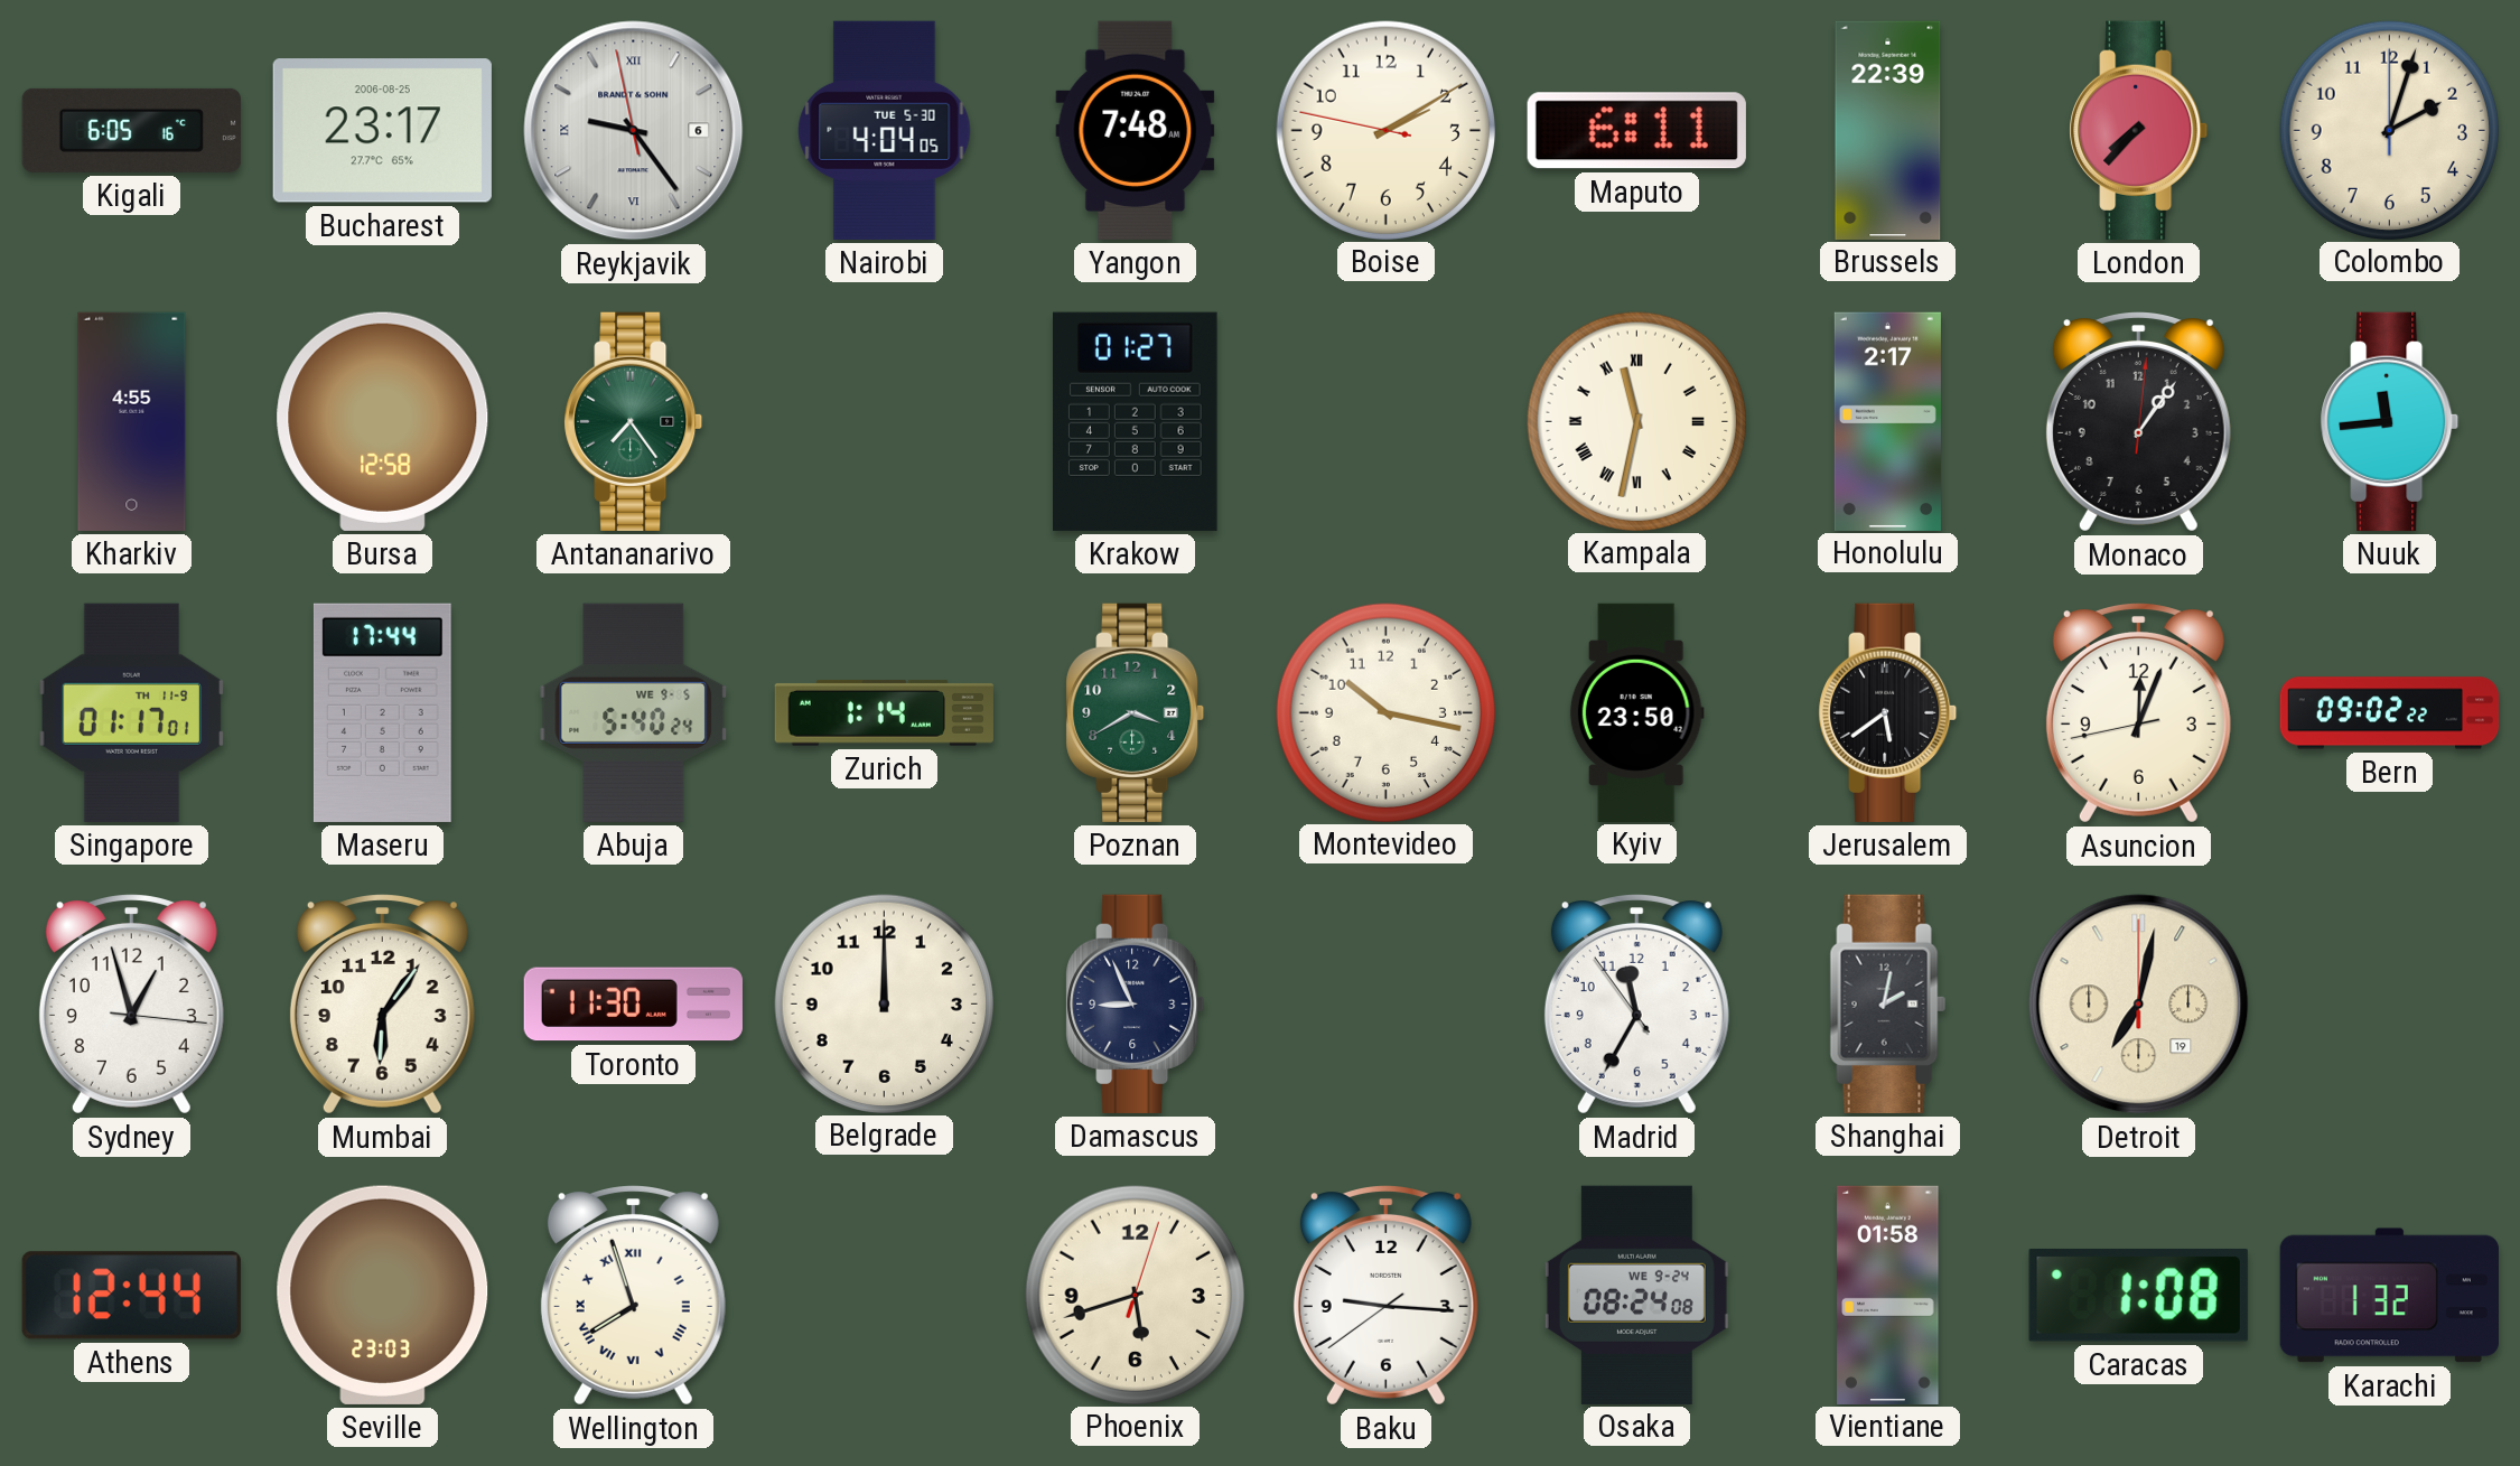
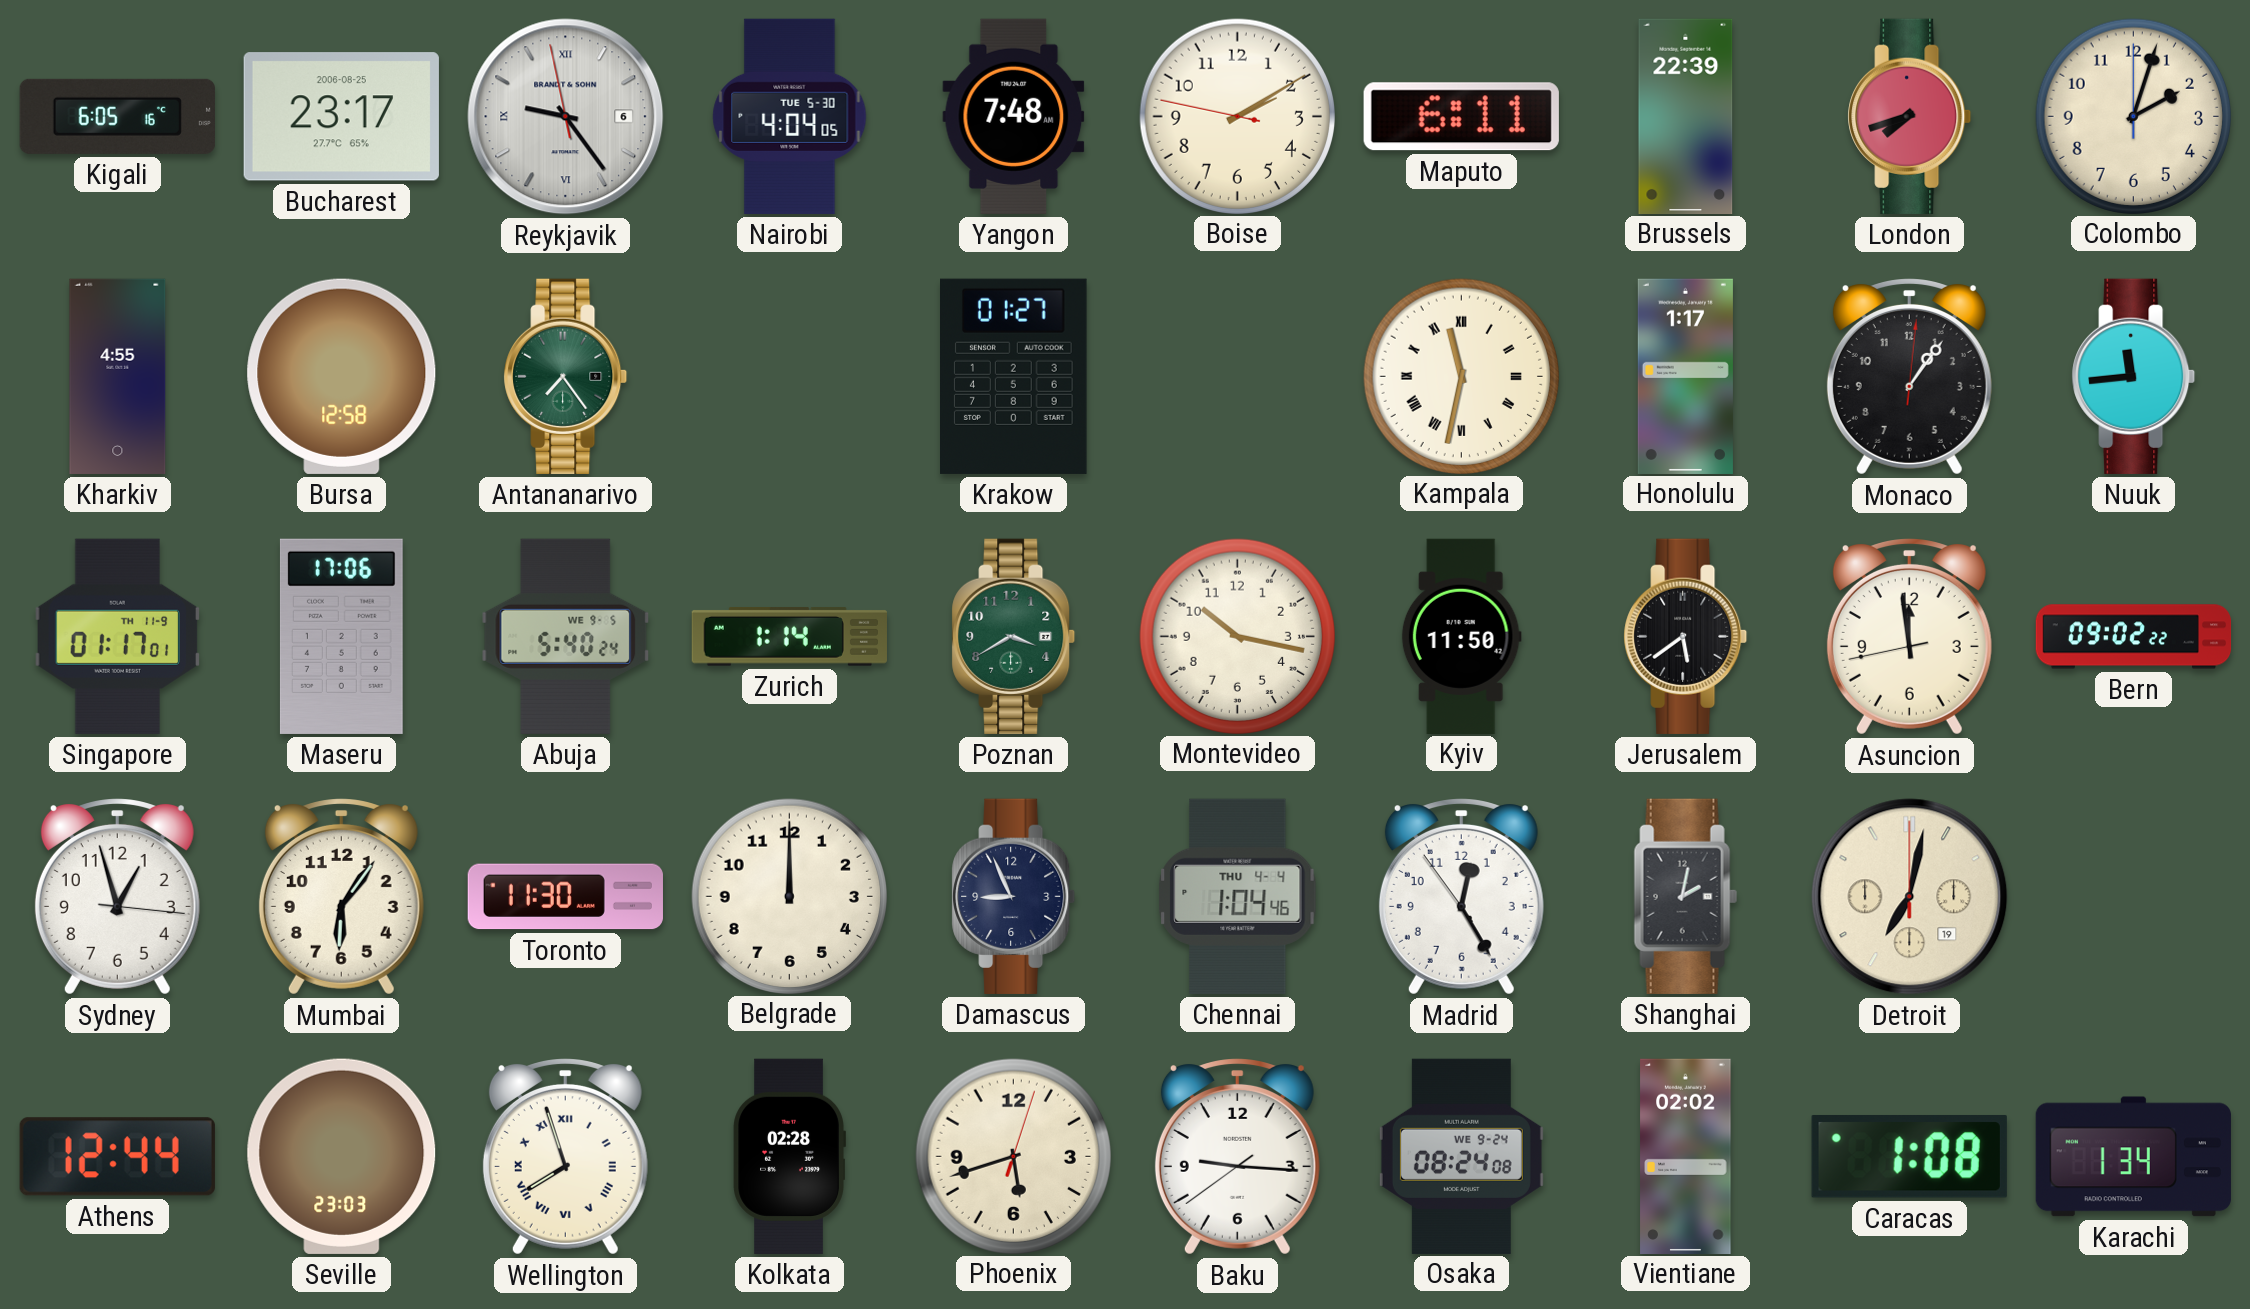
London: 7:37 -> 7:42
Honolulu: 2:17 -> 1:17
Maseru: 17:44 -> 17:06
Kyiv: 23:50 -> 11:50
Asuncion: 12:03 -> 11:58
Chennai: none -> 1:04
Madrid: 11:34 -> 12:24
Kolkata: none -> 02:28
Vientiane: 01:58 -> 02:02
Karachi: 1:32 -> 1:34
